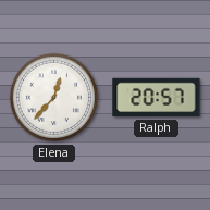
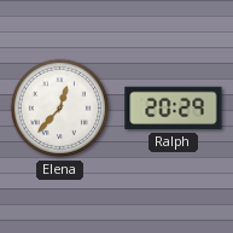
Ralph: 20:57 -> 20:29
